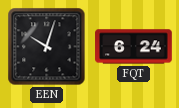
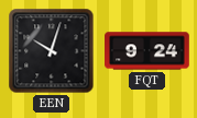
FQT: 6:24 -> 9:24
